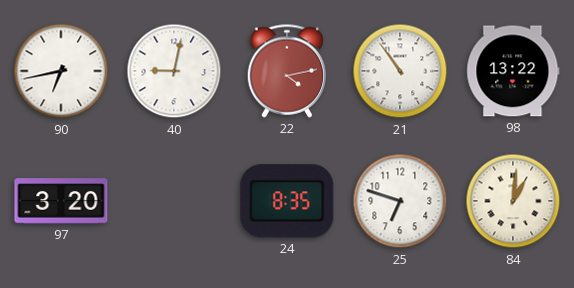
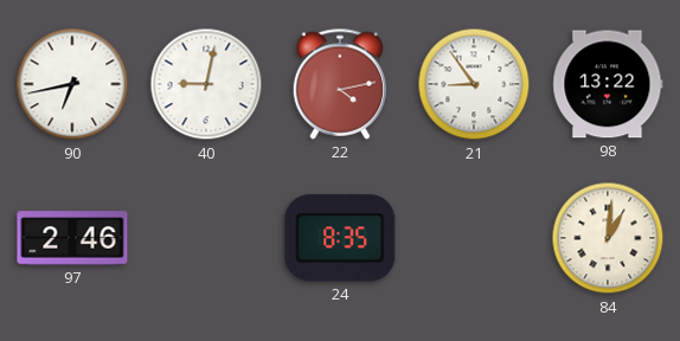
21: 10:54 -> 8:54
97: 3:20 -> 2:46
25: 6:48 -> none
